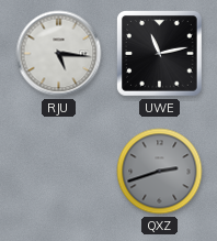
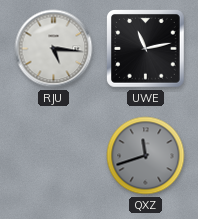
QXZ: 2:42 -> 11:42
